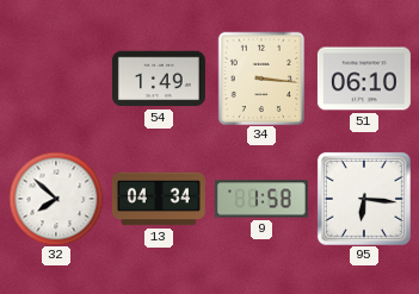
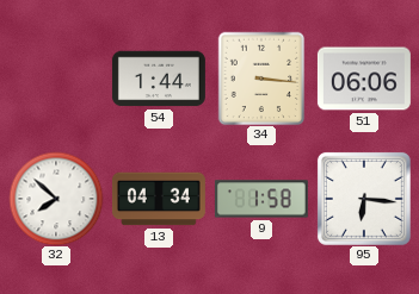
54: 1:49 -> 1:44
51: 06:10 -> 06:06
